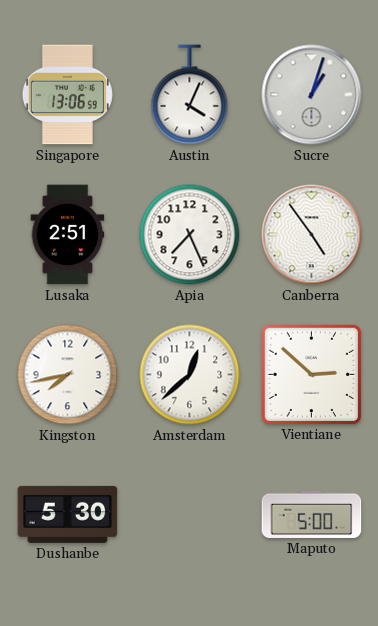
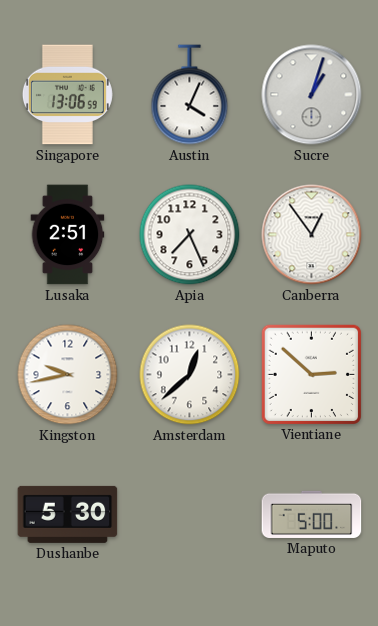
Canberra: 4:54 -> 12:54
Kingston: 7:43 -> 9:43
